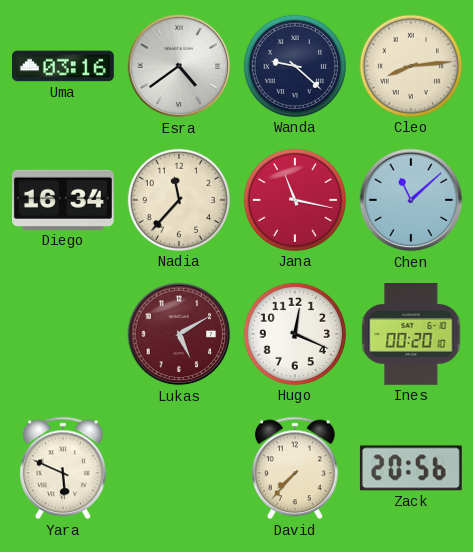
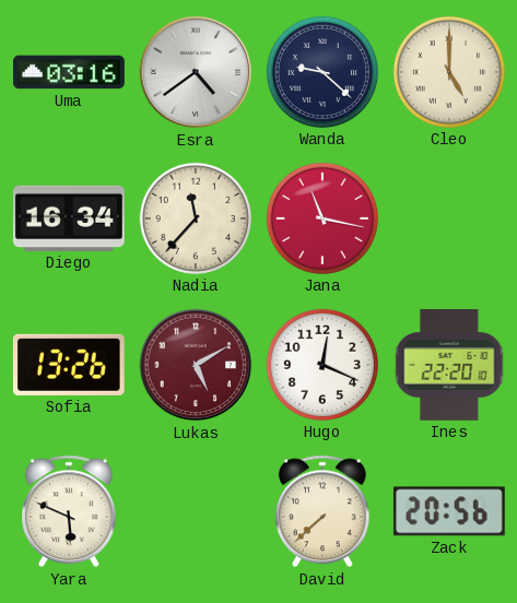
Cleo: 8:14 -> 5:00
Chen: 11:08 -> none
Sofia: none -> 13:26
Ines: 00:20 -> 22:20
David: 7:37 -> 7:38
